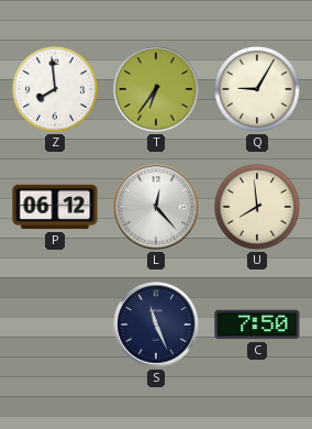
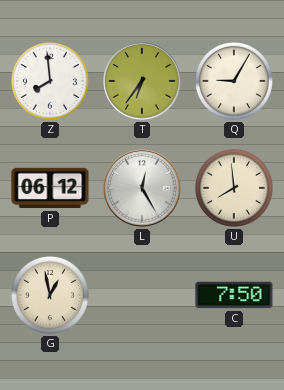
L: 12:23 -> 12:25
G: none -> 12:58
S: 11:26 -> none
